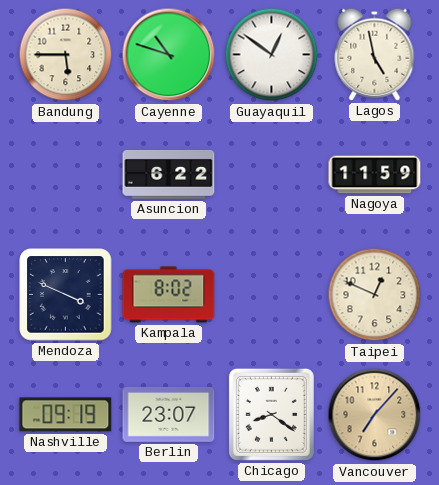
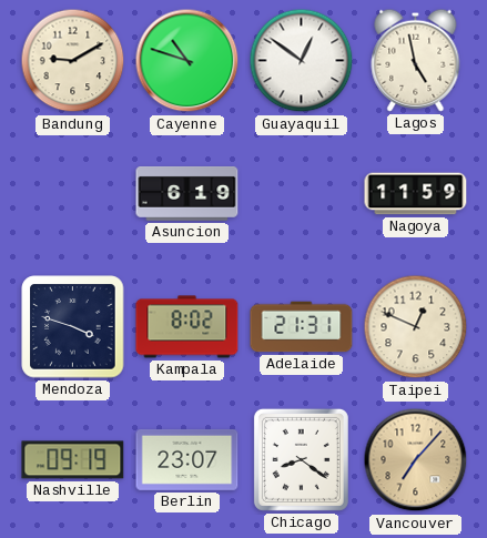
Bandung: 5:45 -> 9:10
Asuncion: 6:22 -> 6:19
Mendoza: 3:49 -> 3:48
Adelaide: none -> 21:31
